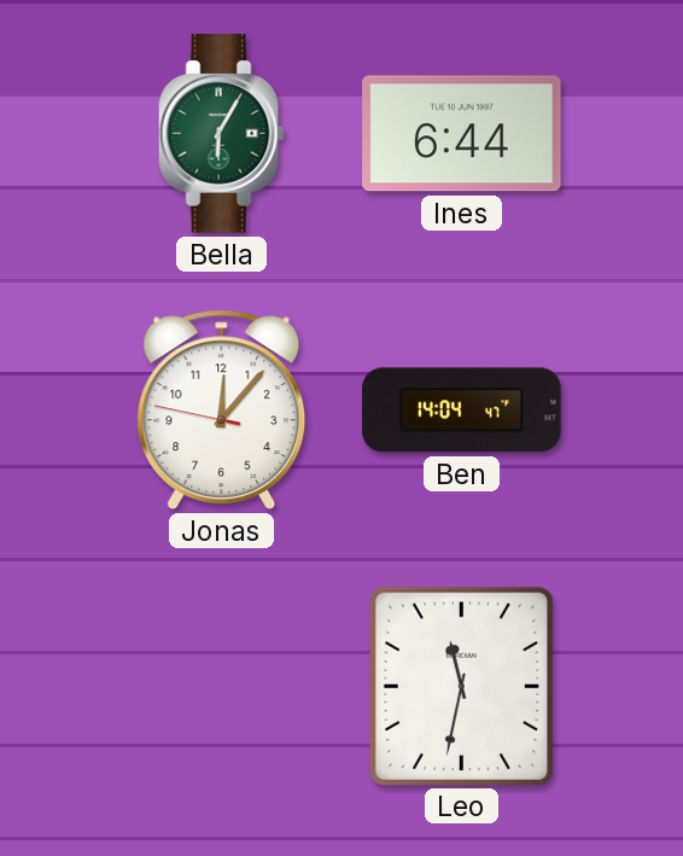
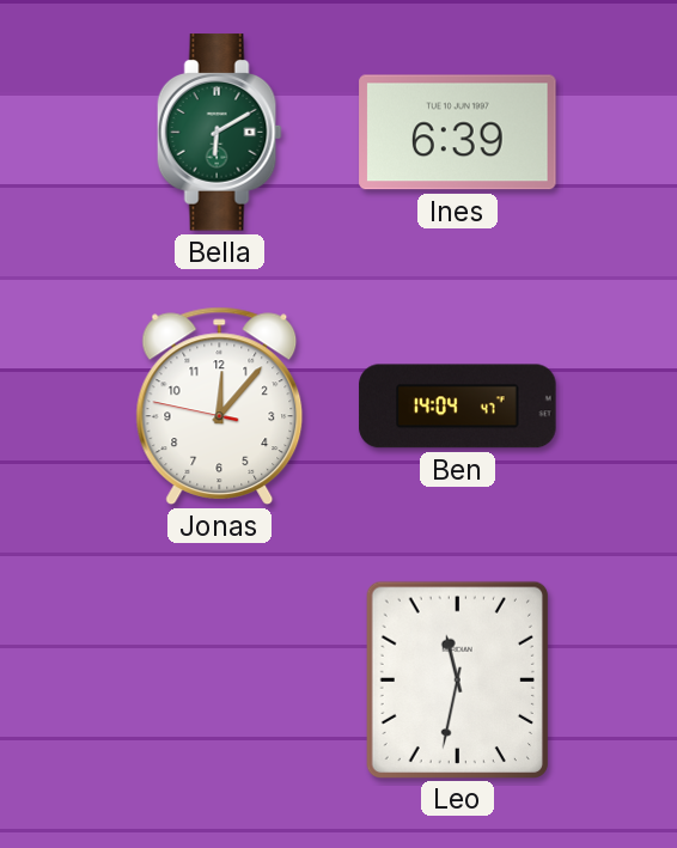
Bella: 6:05 -> 6:10
Ines: 6:44 -> 6:39
